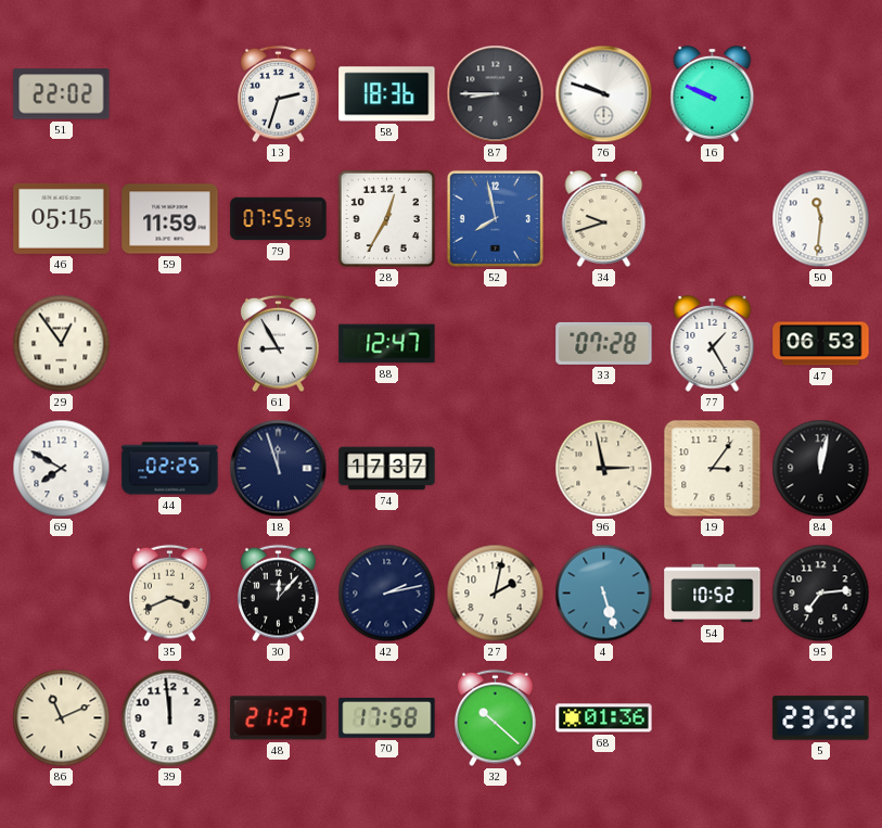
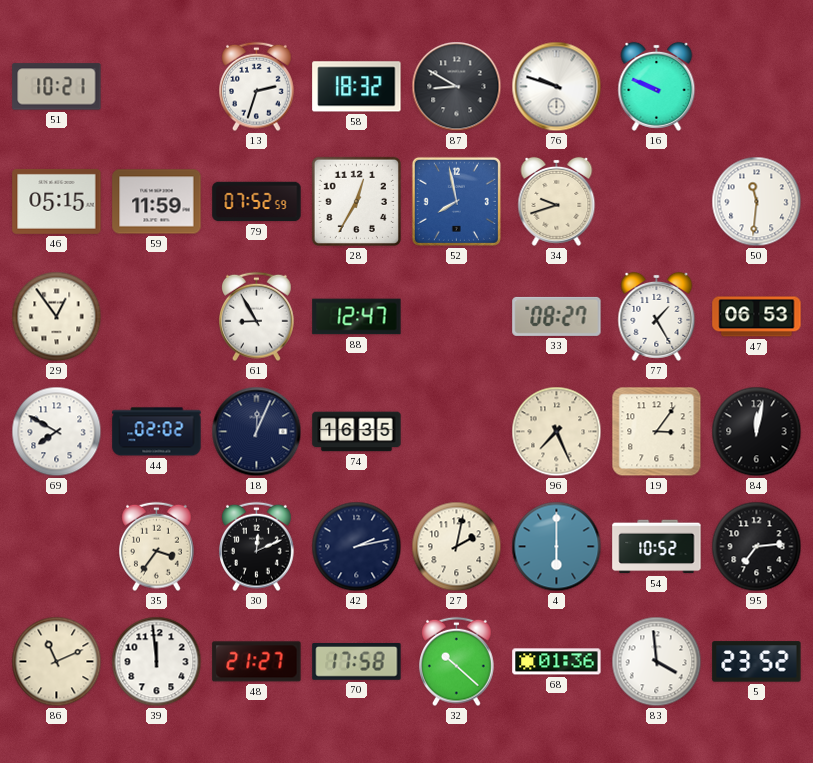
51: 22:02 -> 10:21
58: 18:36 -> 18:32
87: 8:45 -> 8:50
79: 07:55 -> 07:52
33: 07:28 -> 08:27
44: 02:25 -> 02:02
18: 11:57 -> 12:04
74: 17:37 -> 16:35
96: 2:58 -> 7:26
35: 3:41 -> 3:36
30: 12:07 -> 12:11
4: 5:27 -> 6:00
83: none -> 3:59
